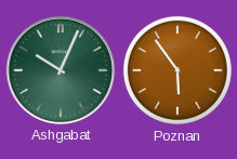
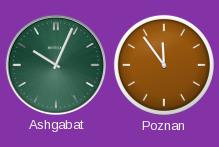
Poznan: 5:54 -> 11:54
